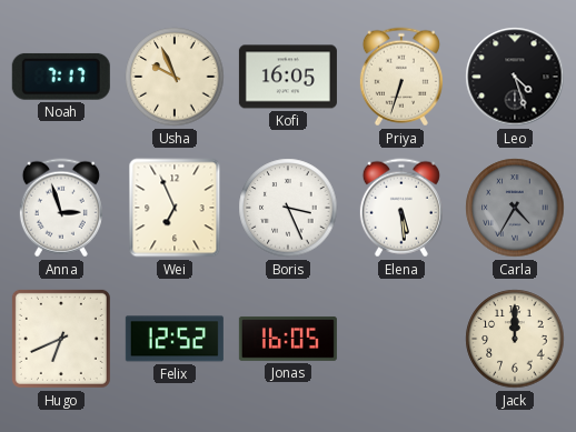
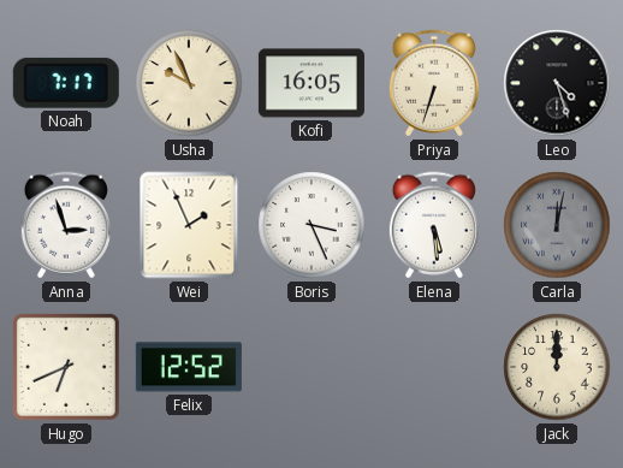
Wei: 6:56 -> 1:56
Carla: 4:35 -> 12:02
Jonas: 16:05 -> none
